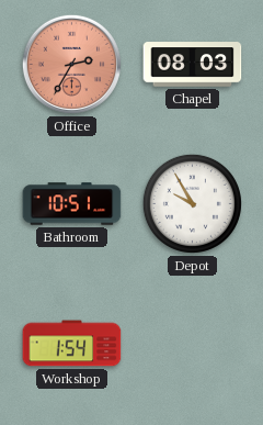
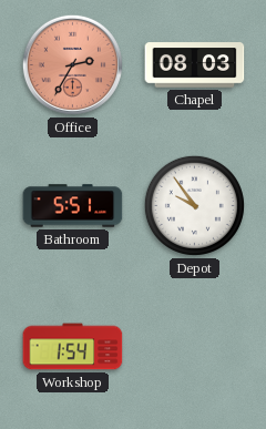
Bathroom: 10:51 -> 5:51
Depot: 9:55 -> 9:54
